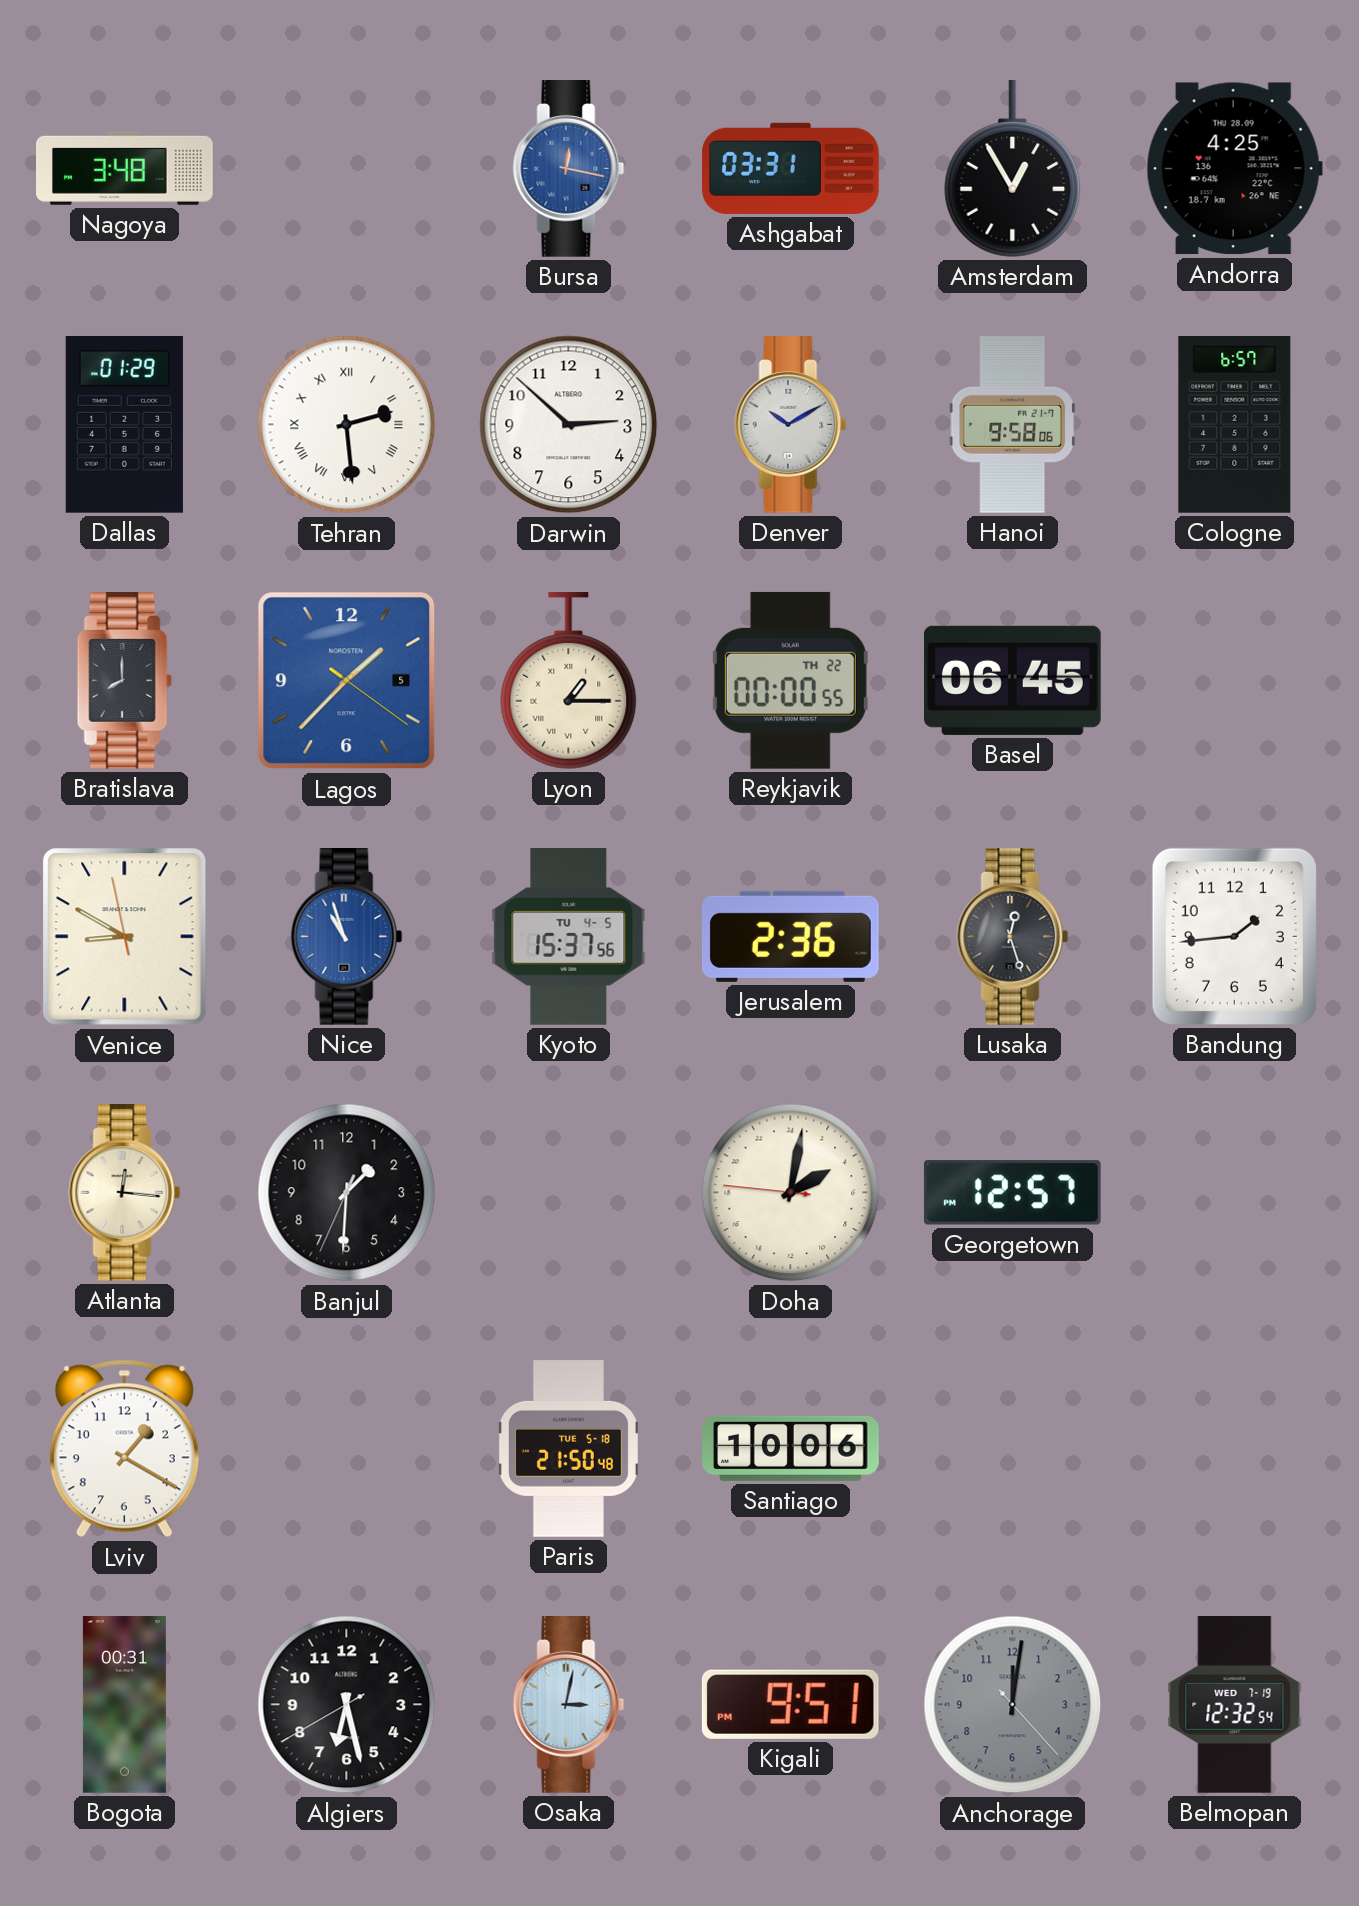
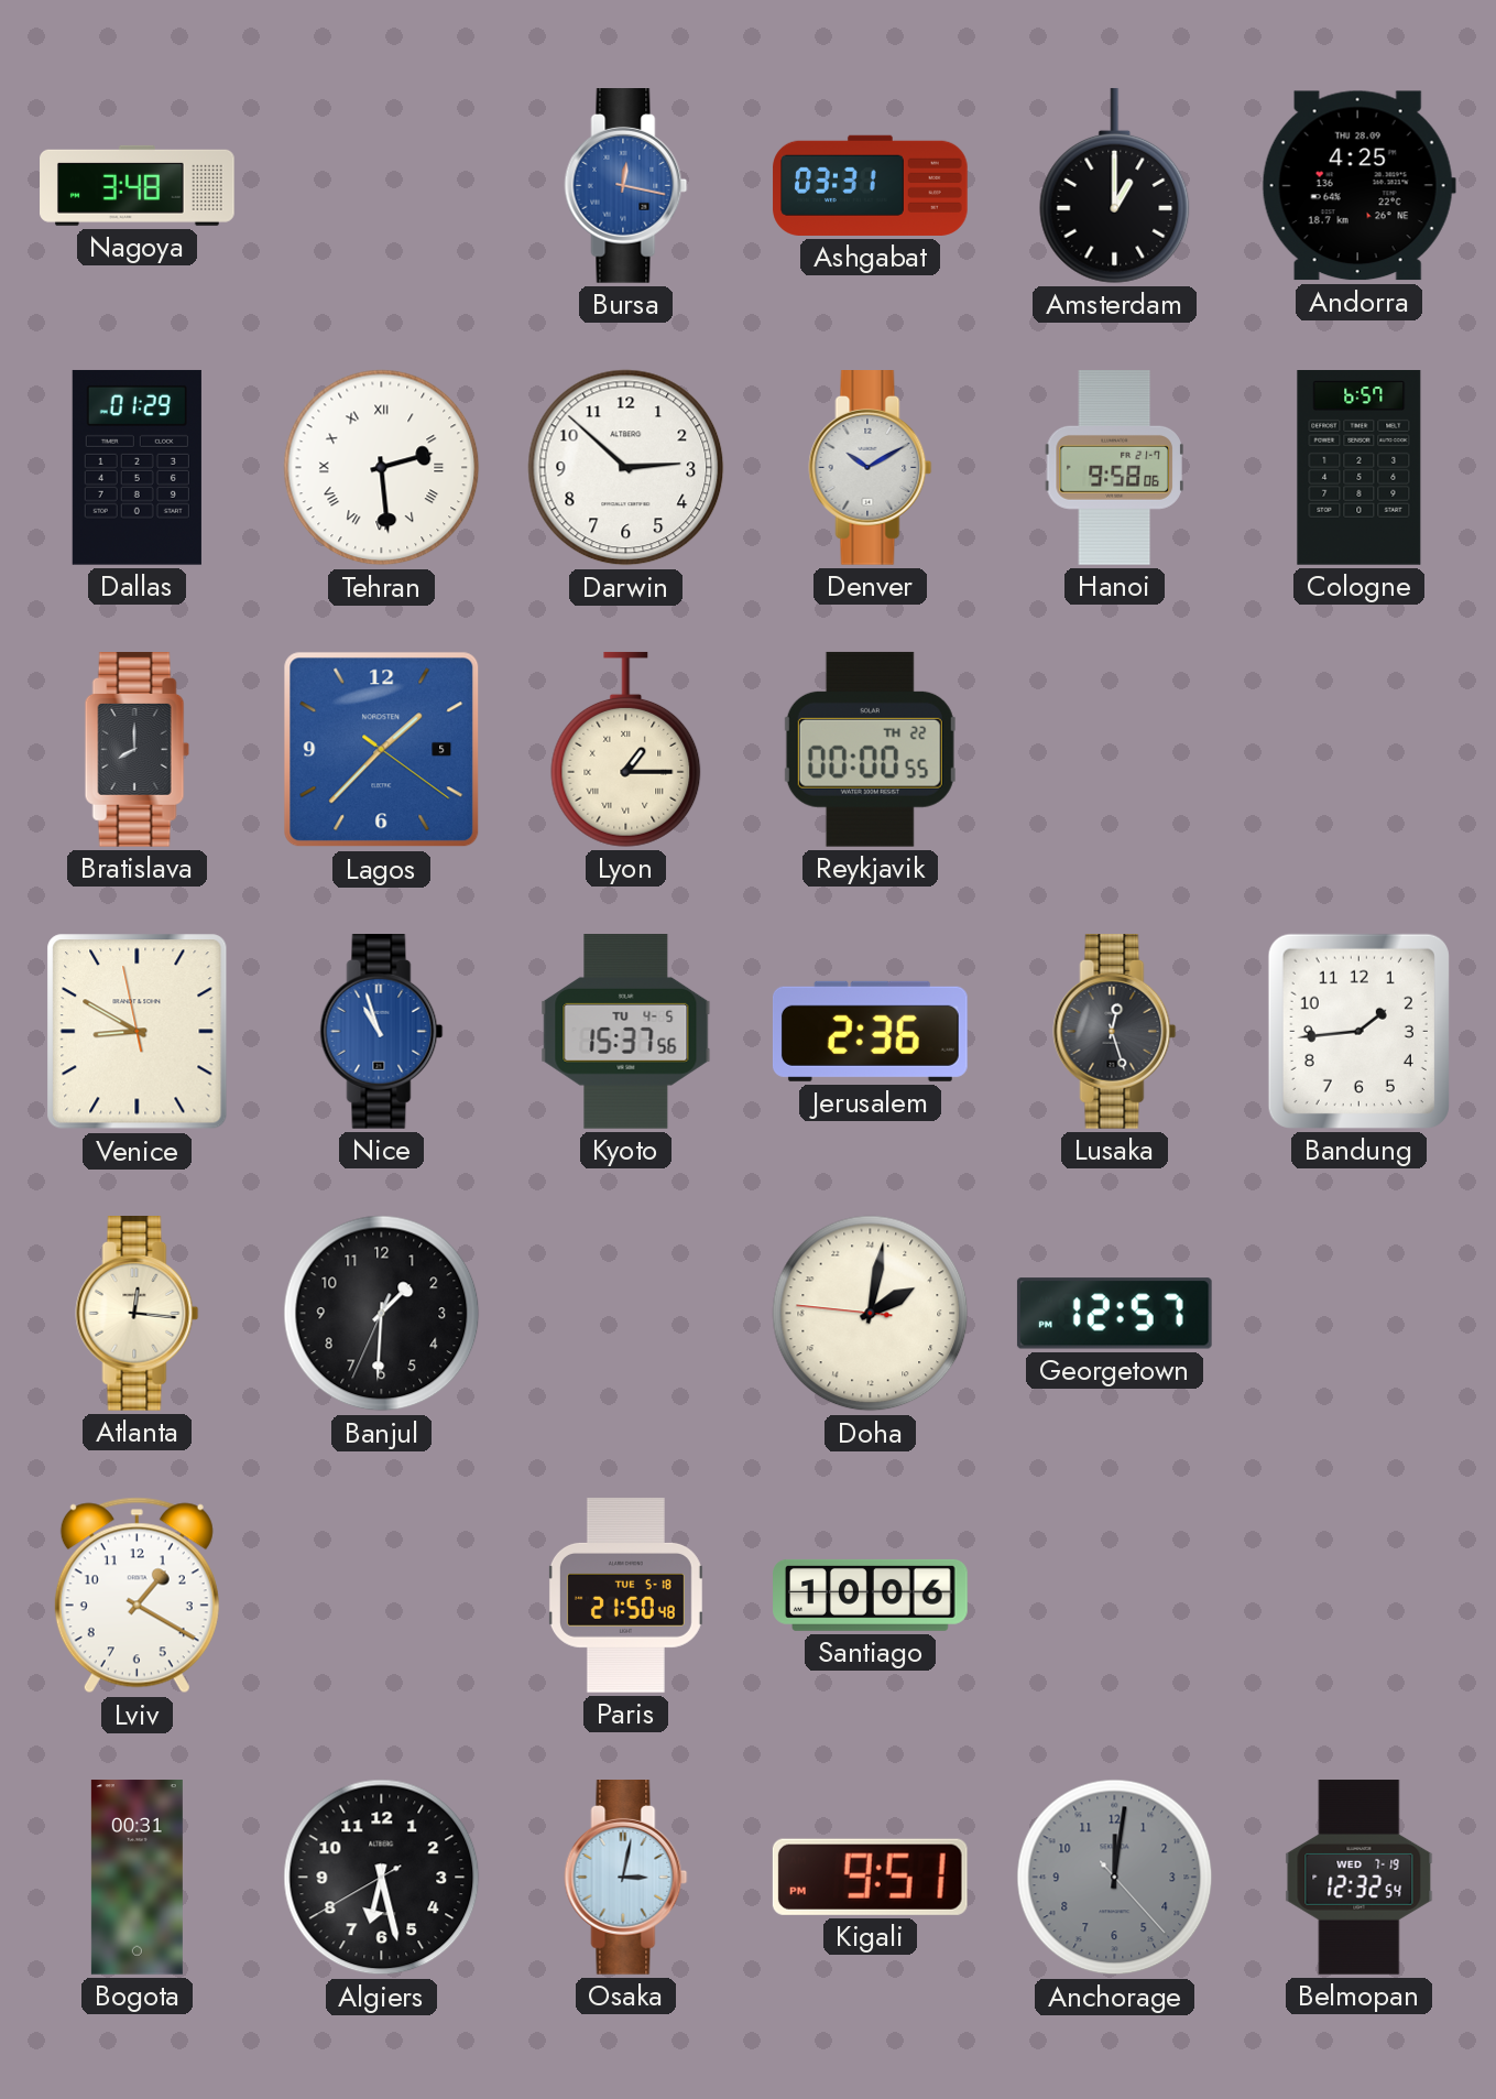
Amsterdam: 12:55 -> 1:00
Basel: 06:45 -> none
